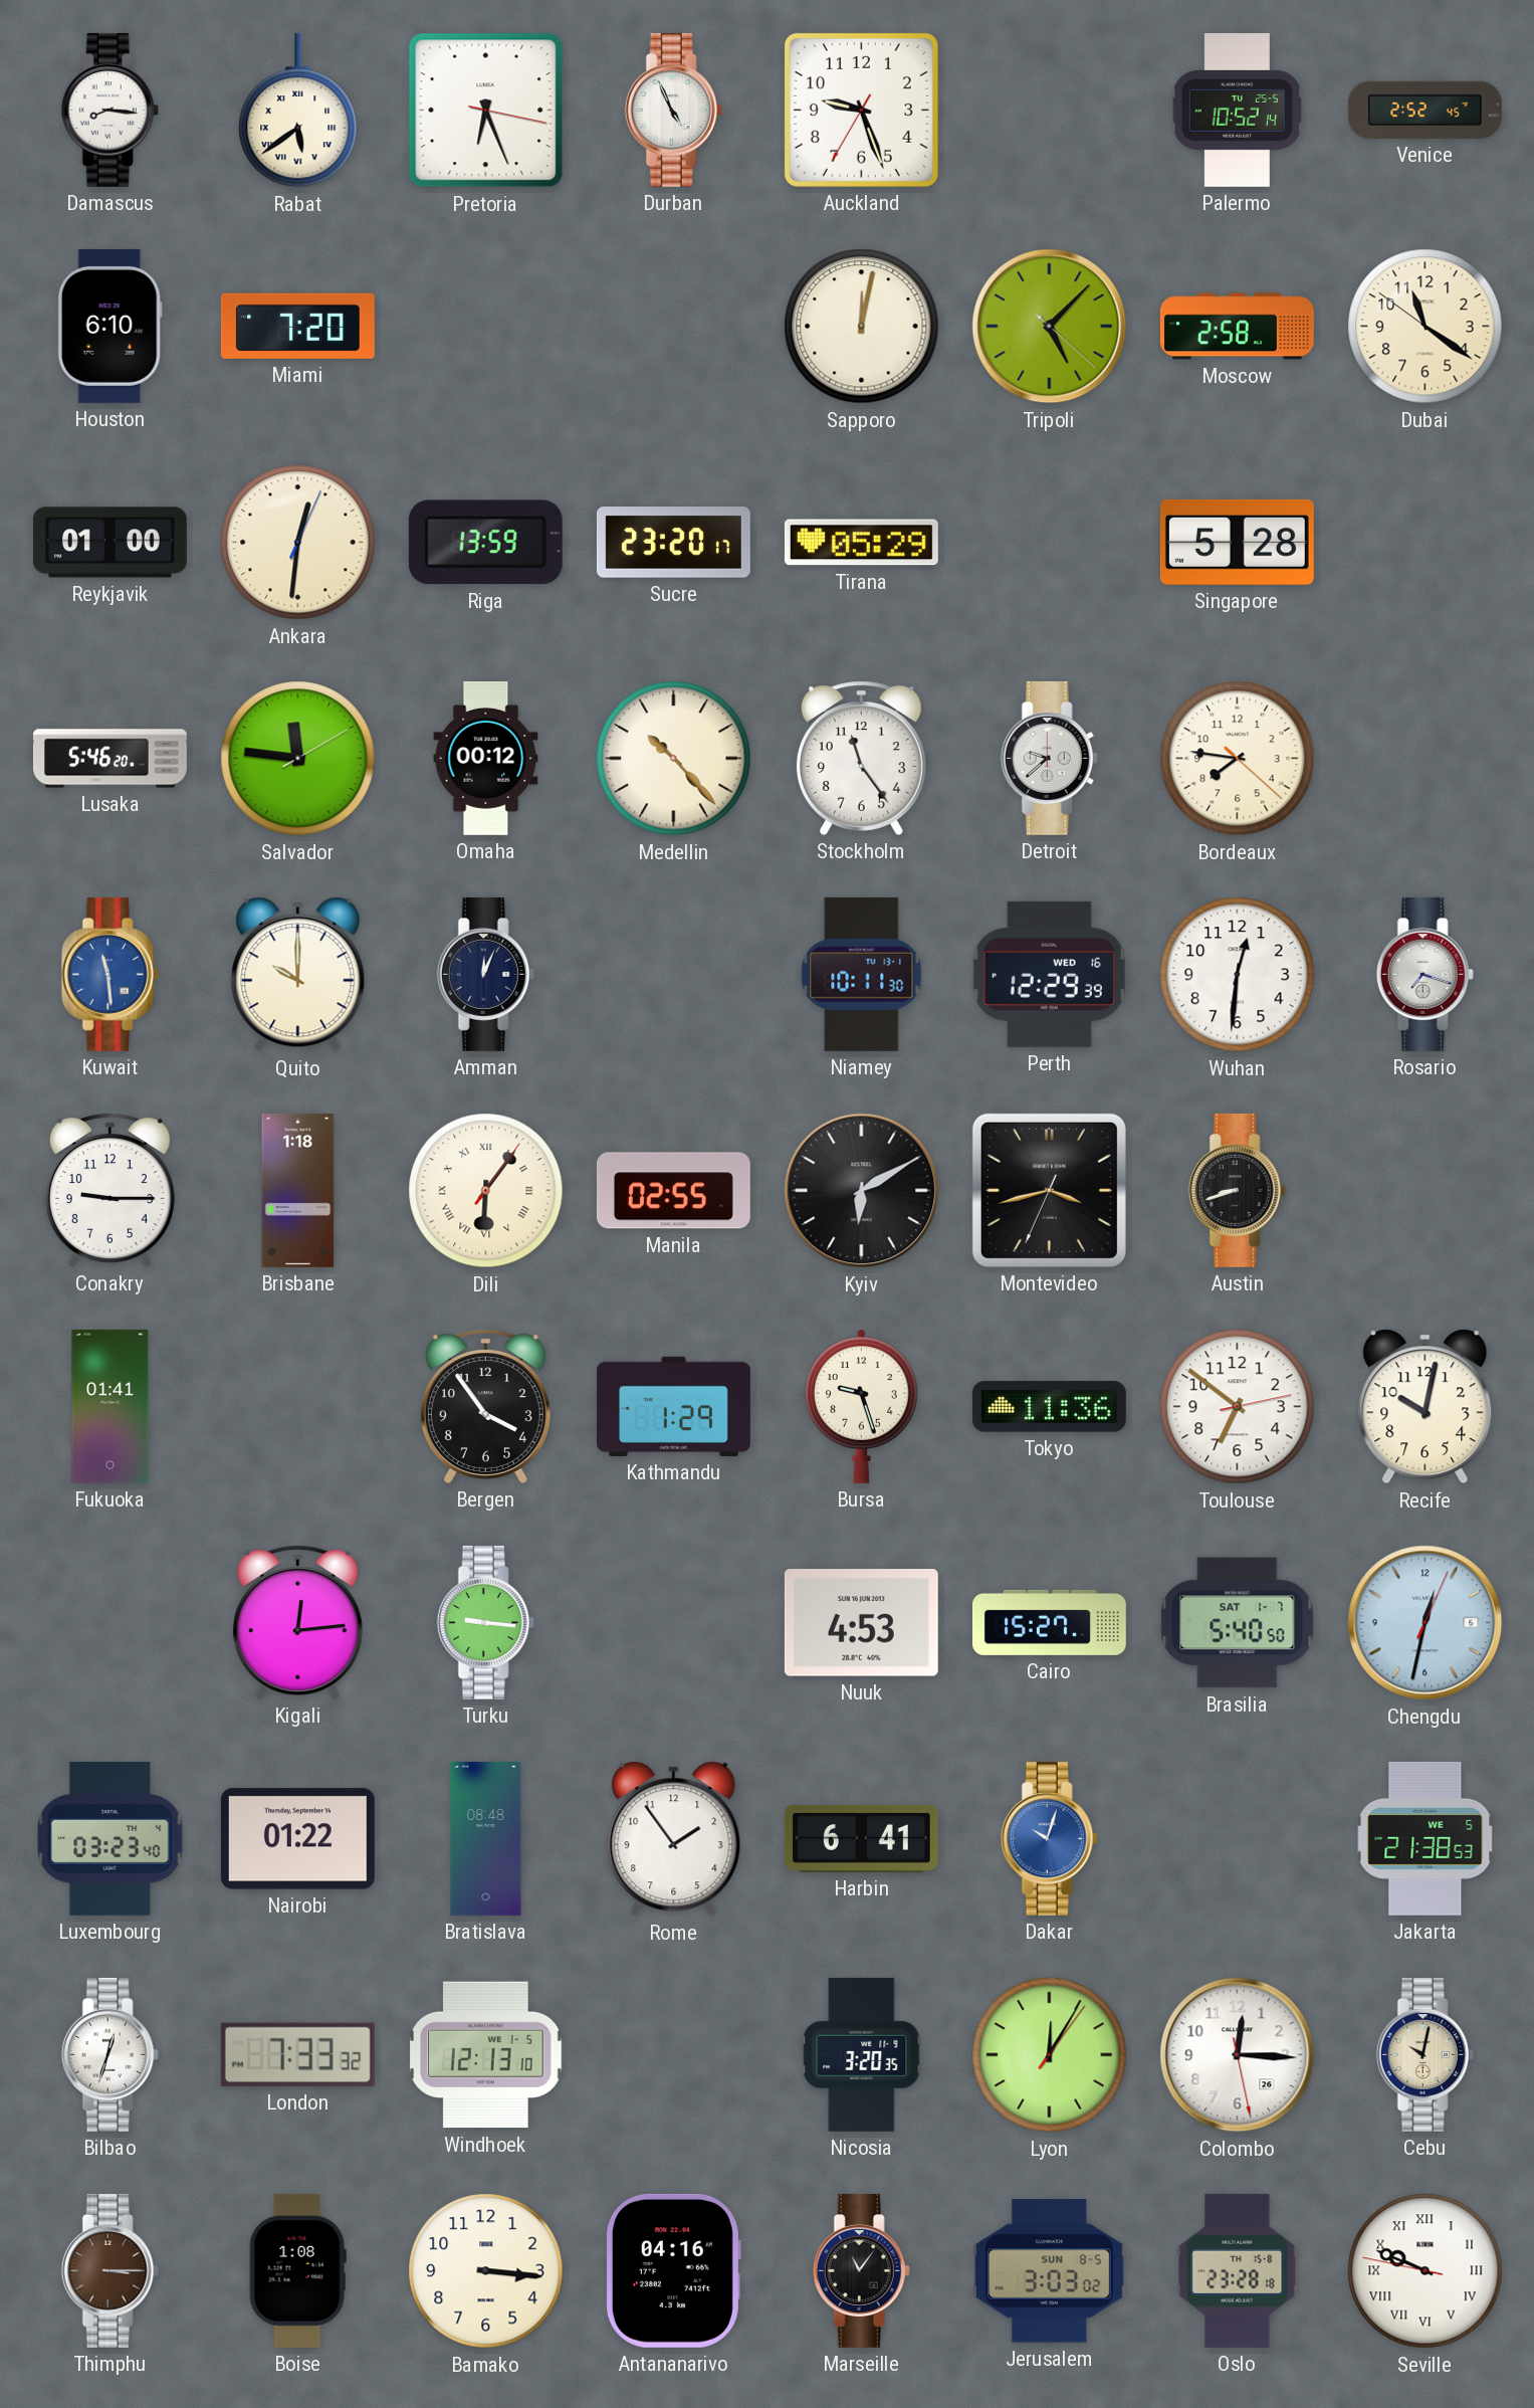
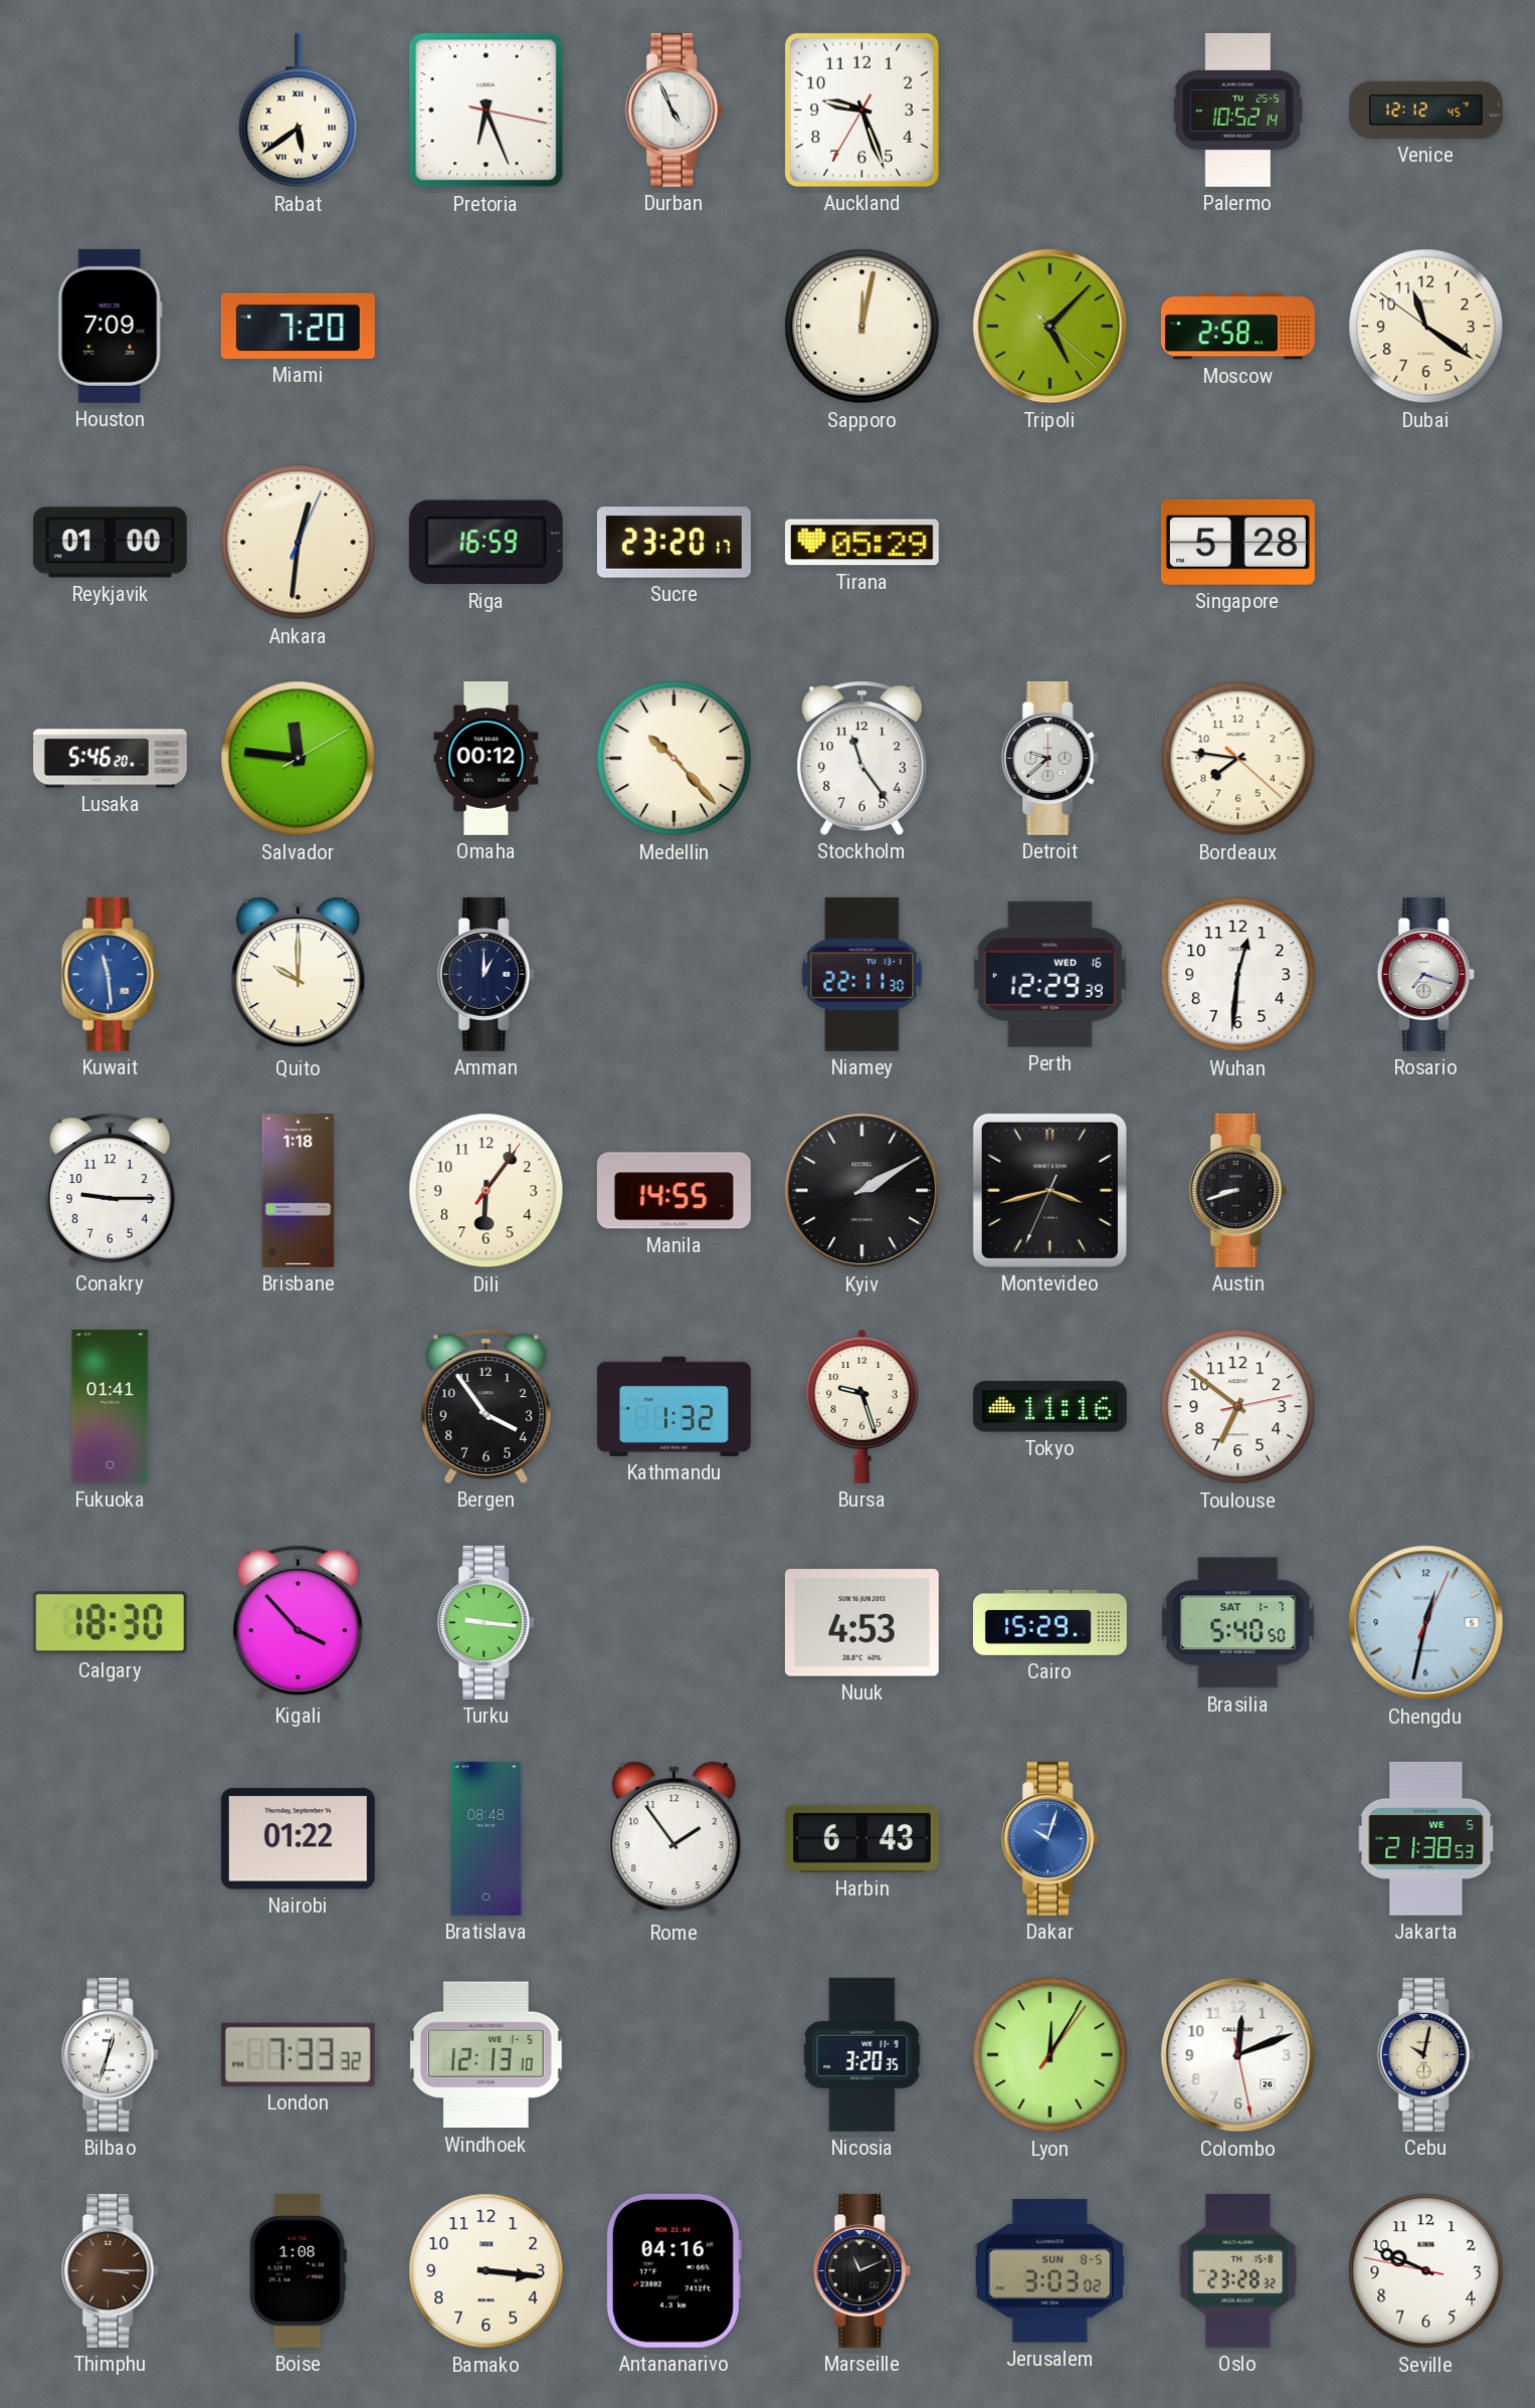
Damascus: 8:16 -> none
Venice: 2:52 -> 12:12
Houston: 6:10 -> 7:09
Riga: 13:59 -> 16:59
Amman: 12:04 -> 1:00
Niamey: 10:11 -> 22:11
Dili numerals: Roman -> Arabic
Manila: 02:55 -> 14:55
Kyiv: 6:10 -> 2:10
Kathmandu: 1:29 -> 1:32
Tokyo: 11:36 -> 11:16
Recife: 10:02 -> none
Calgary: none -> 18:30
Kigali: 12:14 -> 3:53
Cairo: 15:27 -> 15:29
Luxembourg: 03:23 -> none
Harbin: 6:41 -> 6:43
Colombo: 12:15 -> 12:11
Marseille: 11:06 -> 11:11
Oslo: 23:28:18 -> 23:28:32
Seville numerals: Roman -> Arabic
